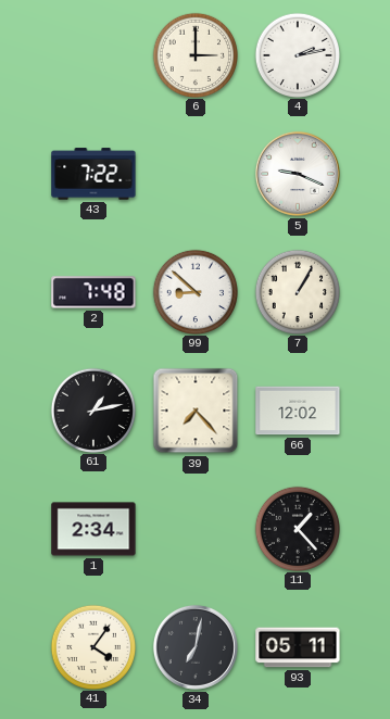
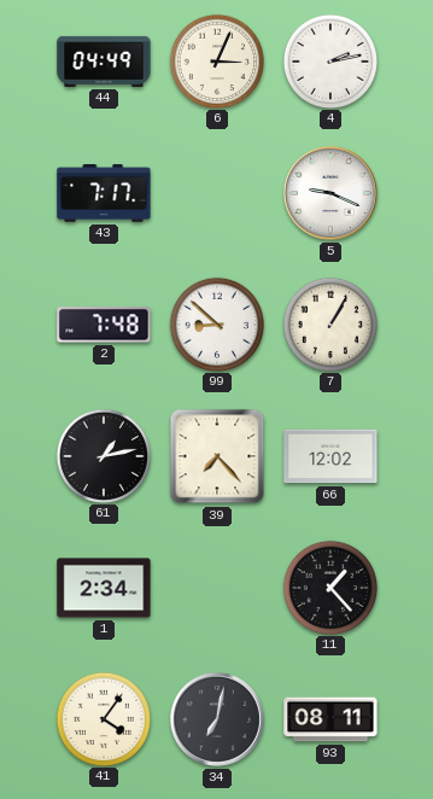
44: none -> 04:49
6: 3:00 -> 3:04
43: 7:22 -> 7:17
93: 05:11 -> 08:11
